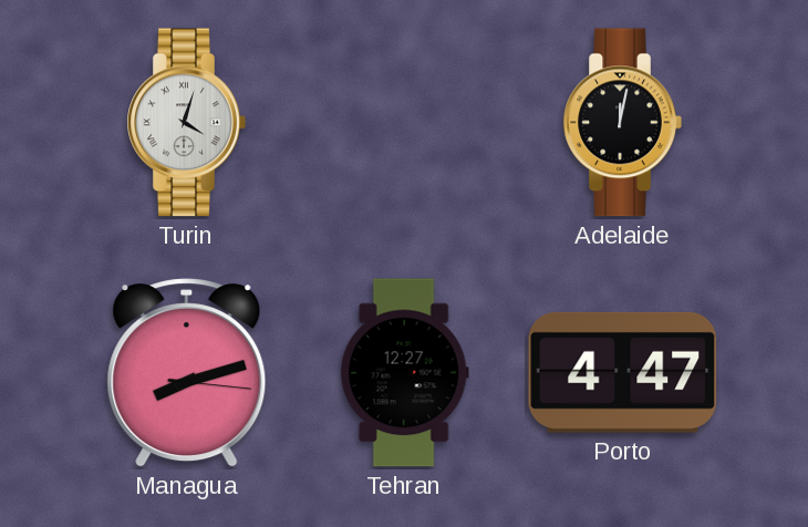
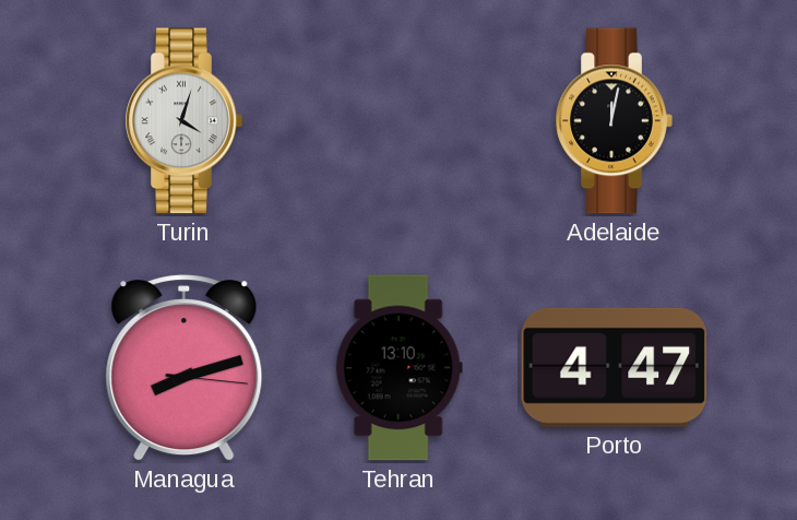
Tehran: 12:27 -> 13:10
